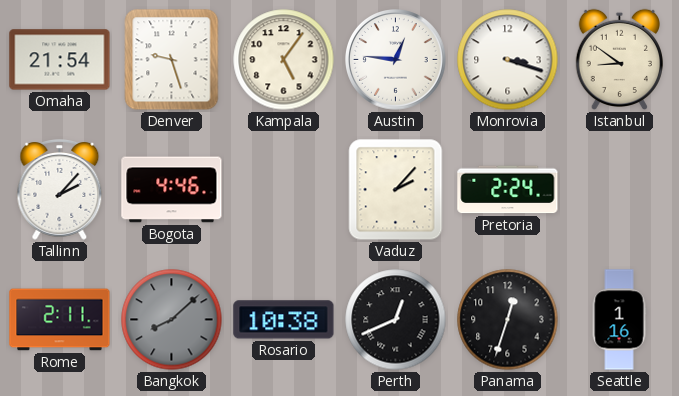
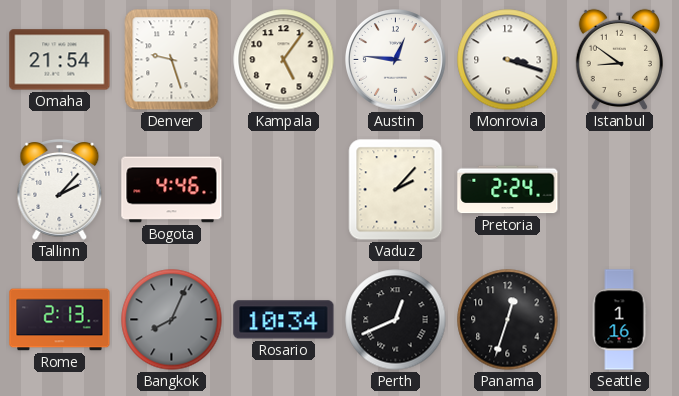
Rome: 2:11 -> 2:13
Bangkok: 8:08 -> 8:04
Rosario: 10:38 -> 10:34
